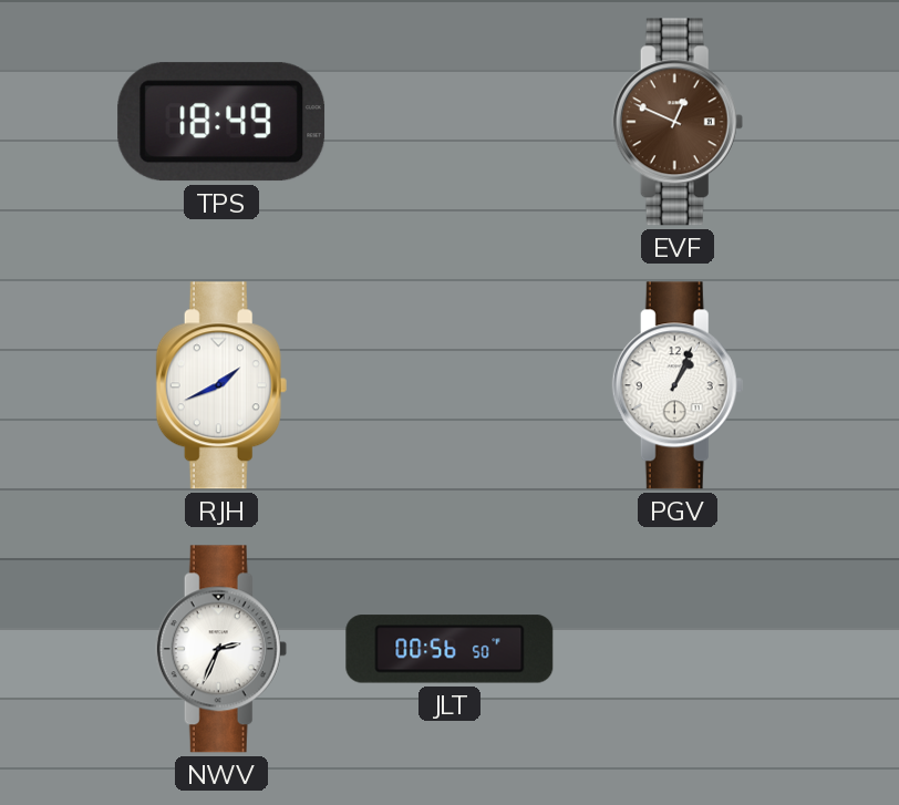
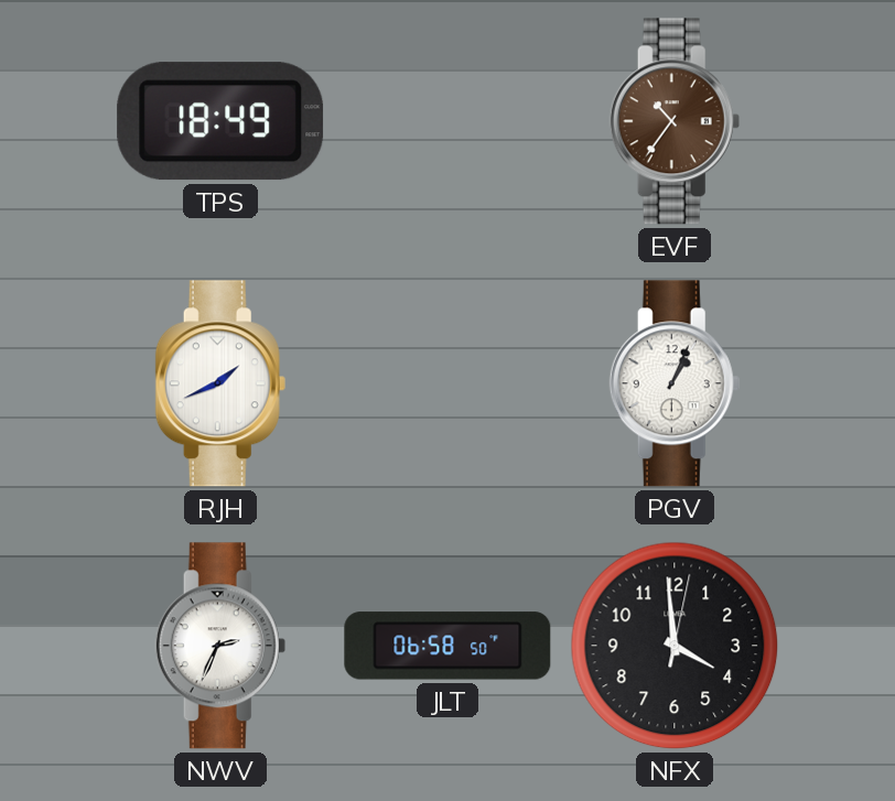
EVF: 12:49 -> 10:36
JLT: 00:56 -> 06:58
NFX: none -> 3:59
